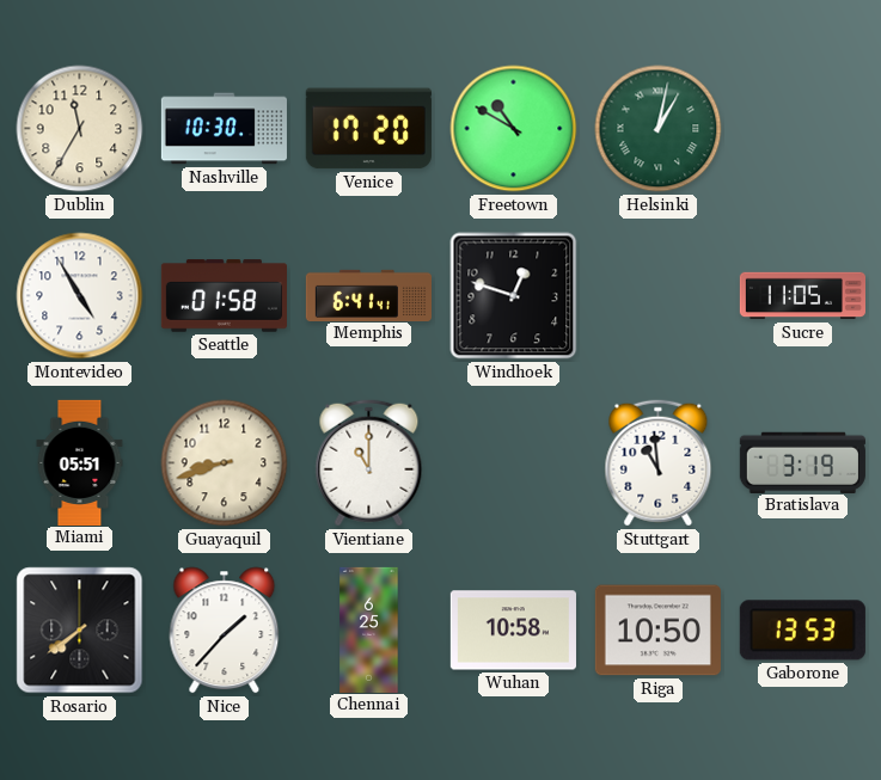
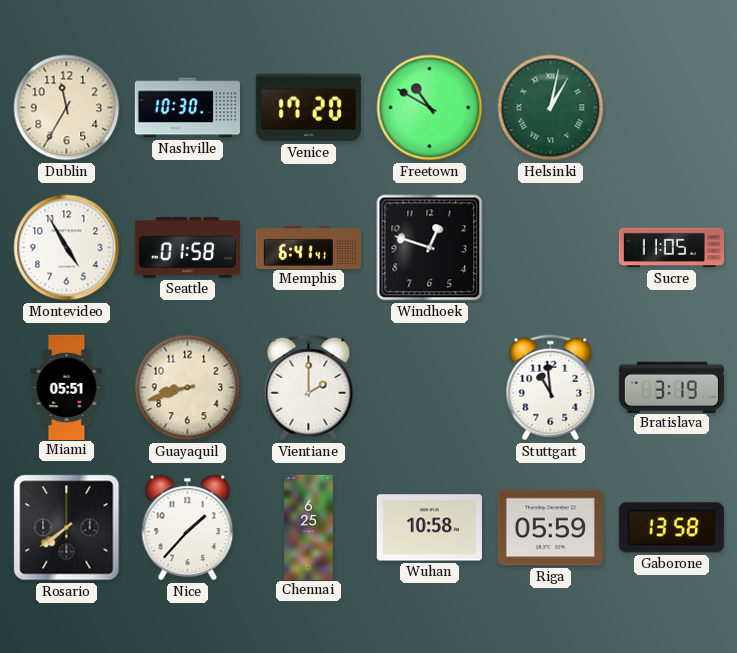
Vientiane: 11:00 -> 2:00
Riga: 10:50 -> 05:59
Gaborone: 13:53 -> 13:58
